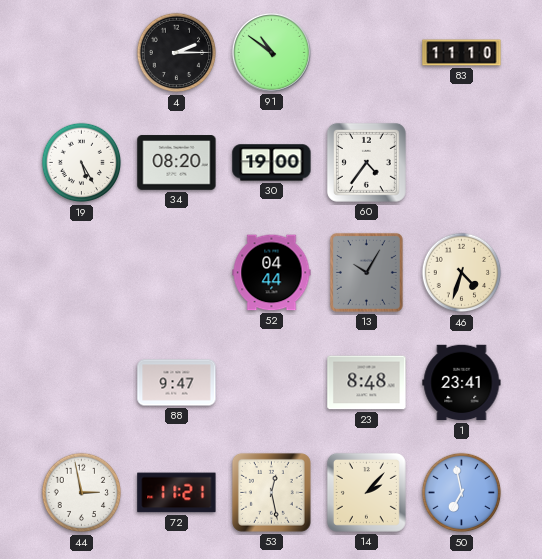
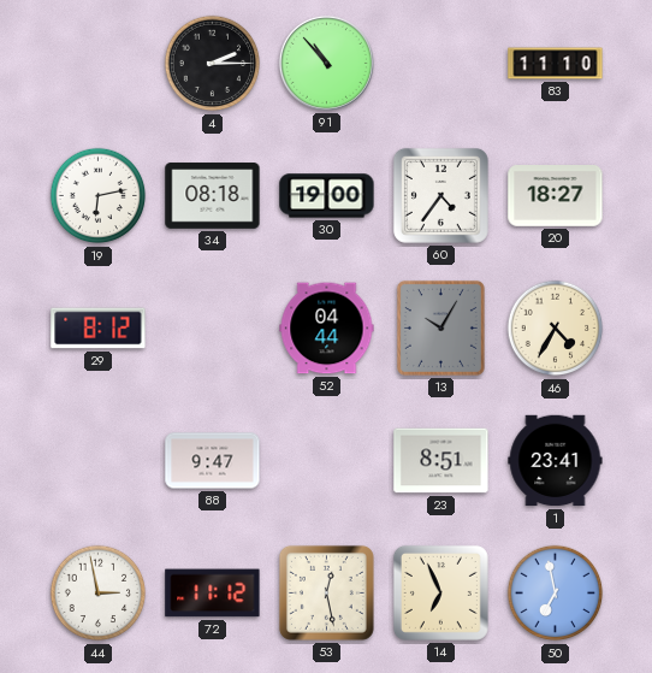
91: 10:51 -> 10:53
19: 5:25 -> 6:13
34: 08:20 -> 08:18
20: none -> 18:27
29: none -> 8:12
46: 4:33 -> 4:35
23: 8:48 -> 8:51
72: 11:21 -> 11:12
14: 2:07 -> 6:56
